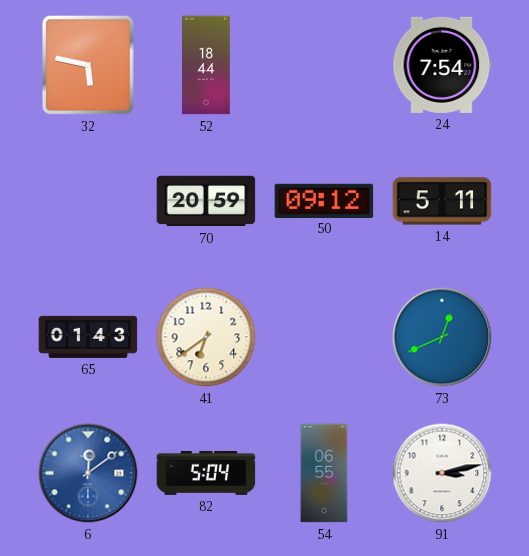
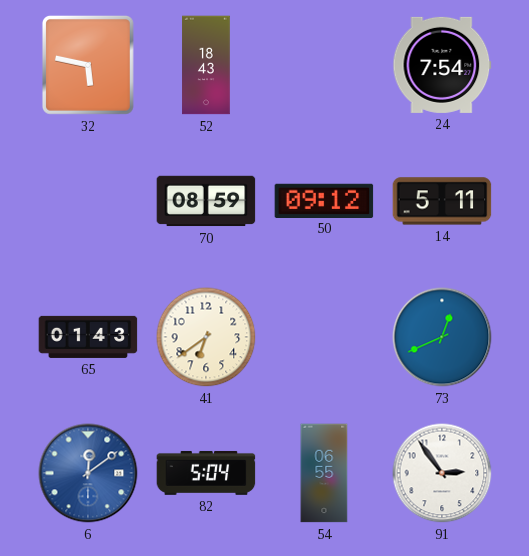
52: 18:44 -> 18:43
70: 20:59 -> 08:59
91: 3:13 -> 2:54
